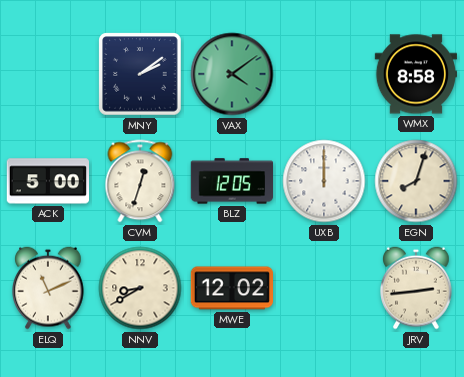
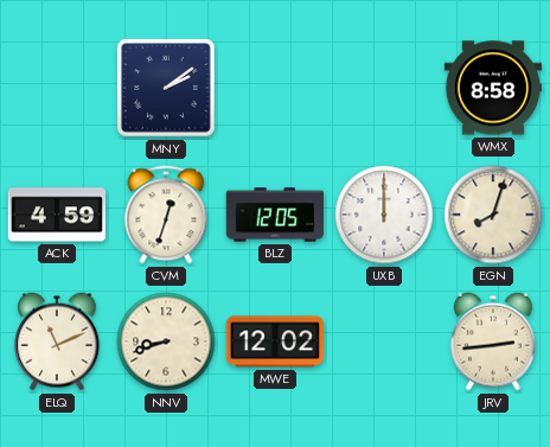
VAX: 4:09 -> none
ACK: 5:00 -> 4:59
NNV: 8:40 -> 8:42
